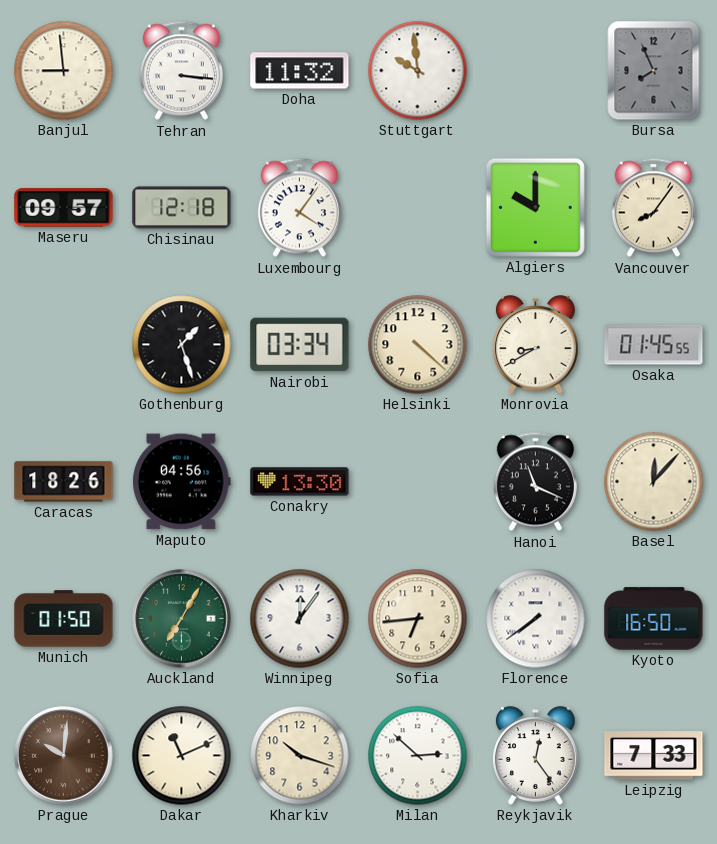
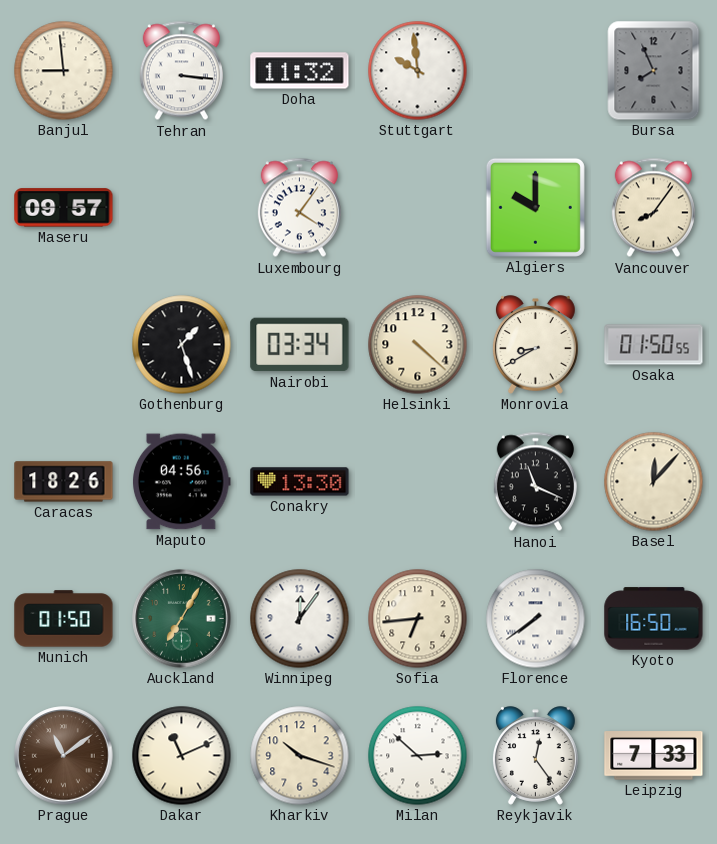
Chisinau: 12:18 -> none
Osaka: 01:45 -> 01:50
Prague: 10:01 -> 11:09
